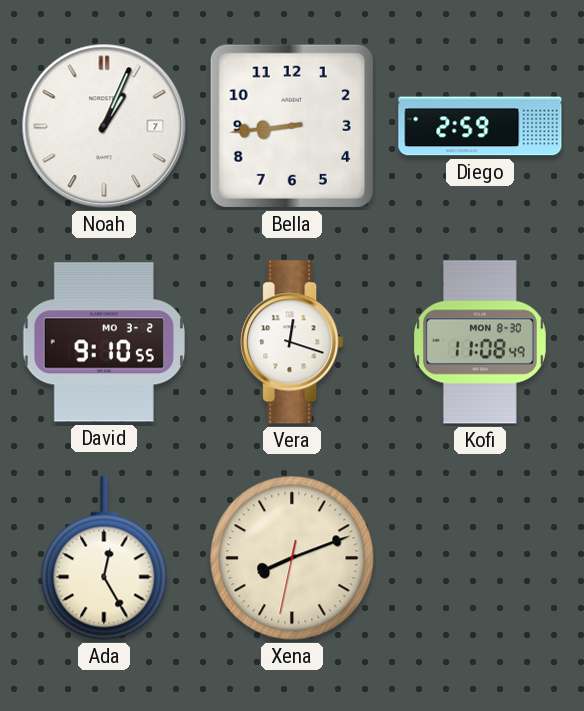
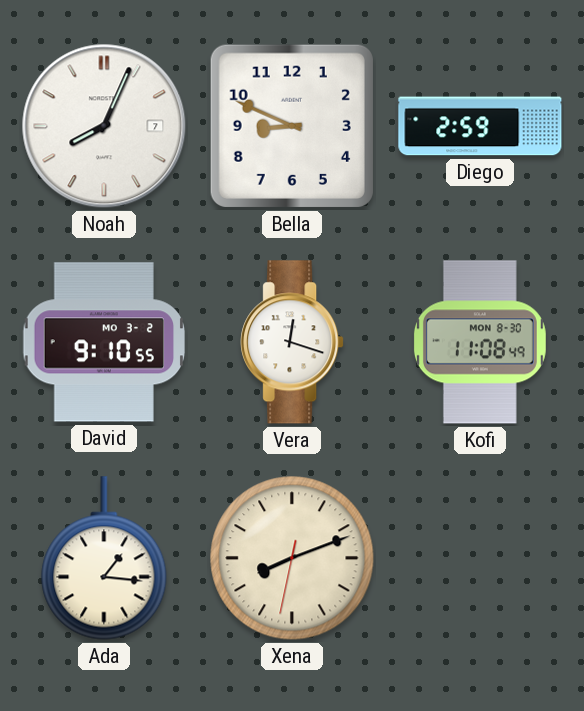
Noah: 1:04 -> 8:04
Bella: 8:44 -> 8:49
Ada: 12:25 -> 1:16
